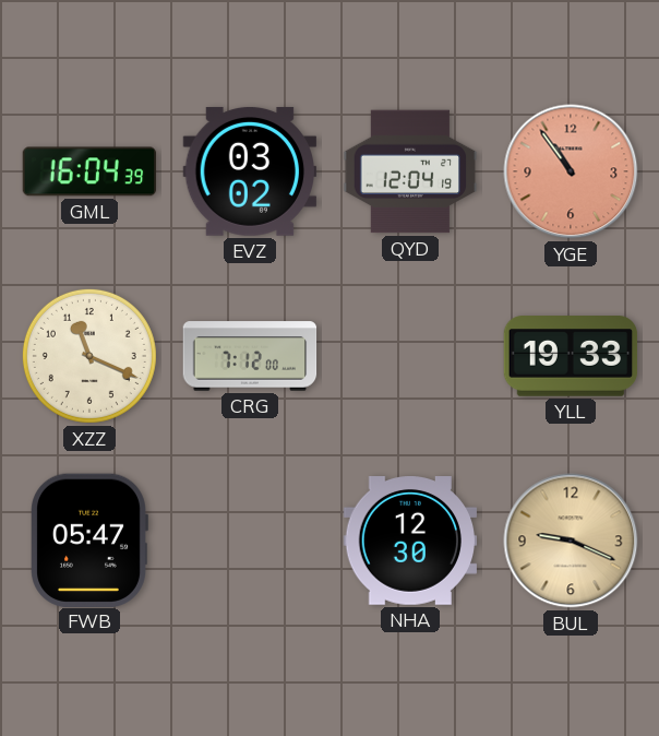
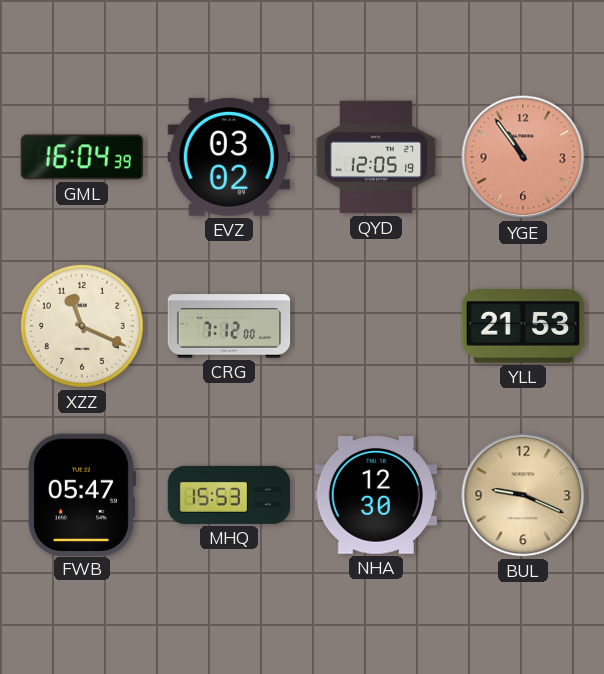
QYD: 12:04 -> 12:05
YLL: 19:33 -> 21:53
MHQ: none -> 15:53
